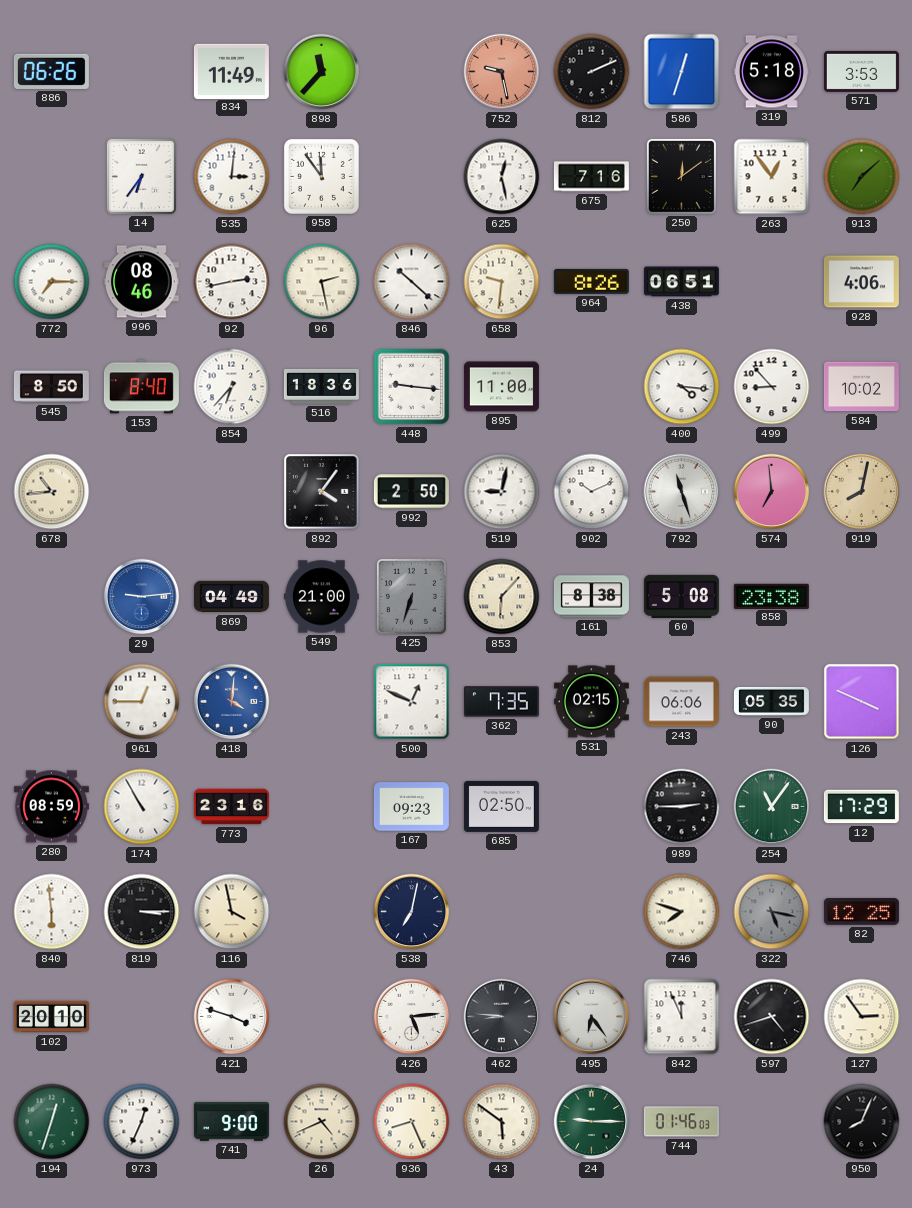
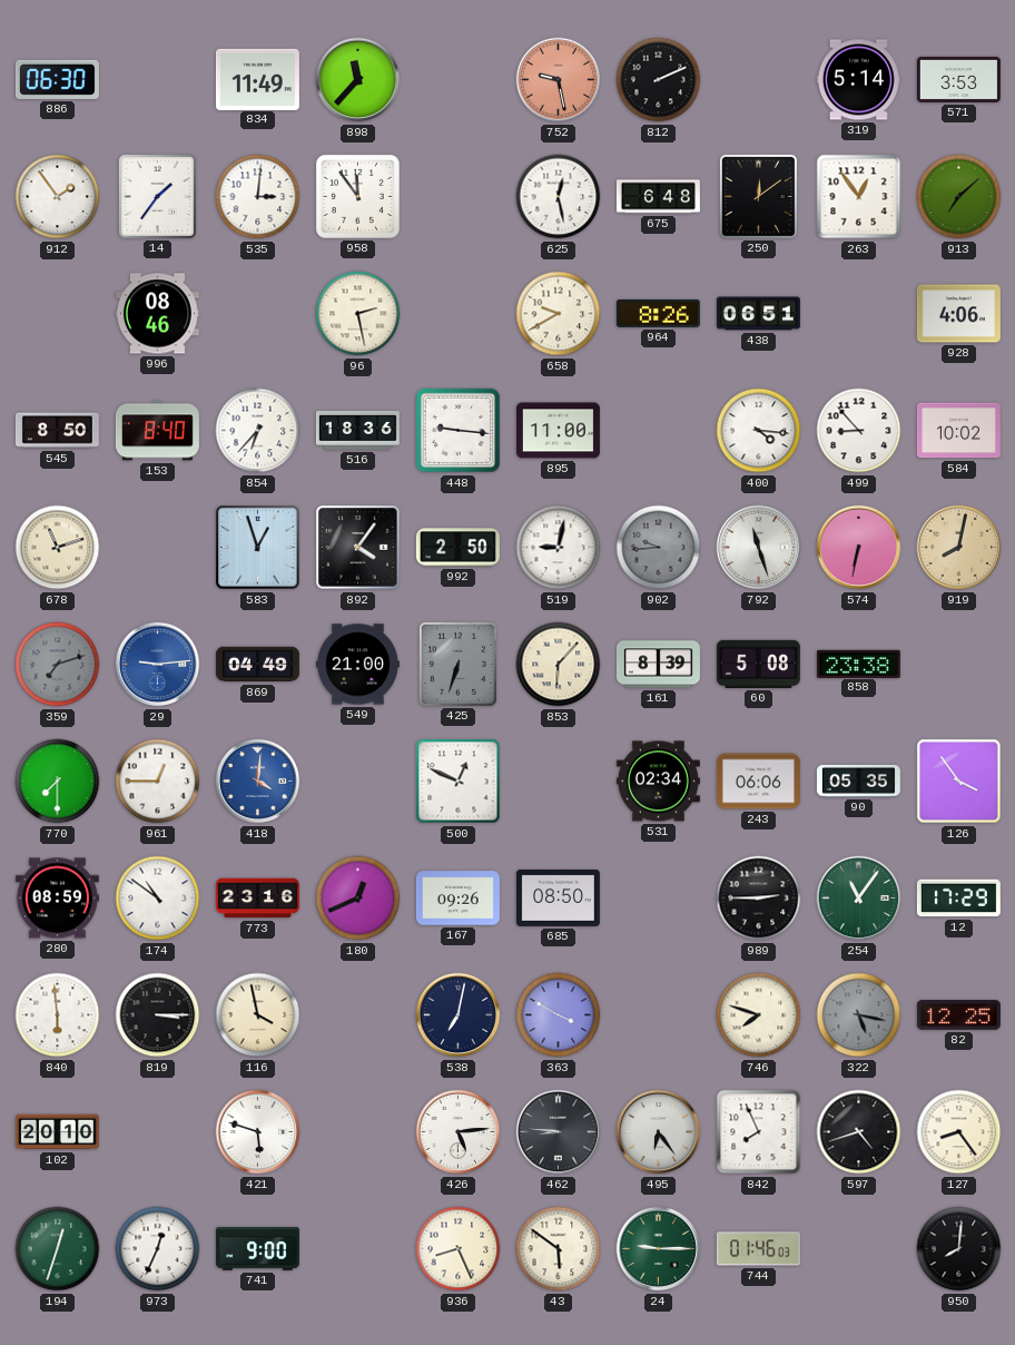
886: 06:26 -> 06:30
586: 12:33 -> none
319: 5:18 -> 5:14
912: none -> 1:54
14: 6:36 -> 1:36
675: 7:16 -> 6:48
772: 7:15 -> none
92: 2:43 -> none
846: 10:22 -> none
658: 9:31 -> 9:40
678: 10:44 -> 11:12
583: none -> 12:57
902: 10:11 -> 9:44
902 dial: white -> grey
574: 6:59 -> 6:32
359: none -> 7:12
161: 8:38 -> 8:39
770: none -> 7:30
362: 7:35 -> none
531: 02:15 -> 02:34
126: 3:49 -> 3:54
174: 10:55 -> 10:51
180: none -> 12:41
167: 09:23 -> 09:26
685: 02:50 -> 08:50
363: none -> 3:50
421: 3:48 -> 5:48
842: 11:56 -> 7:56
127: 2:54 -> 8:24
26: 4:41 -> none
950: 8:04 -> 8:01
